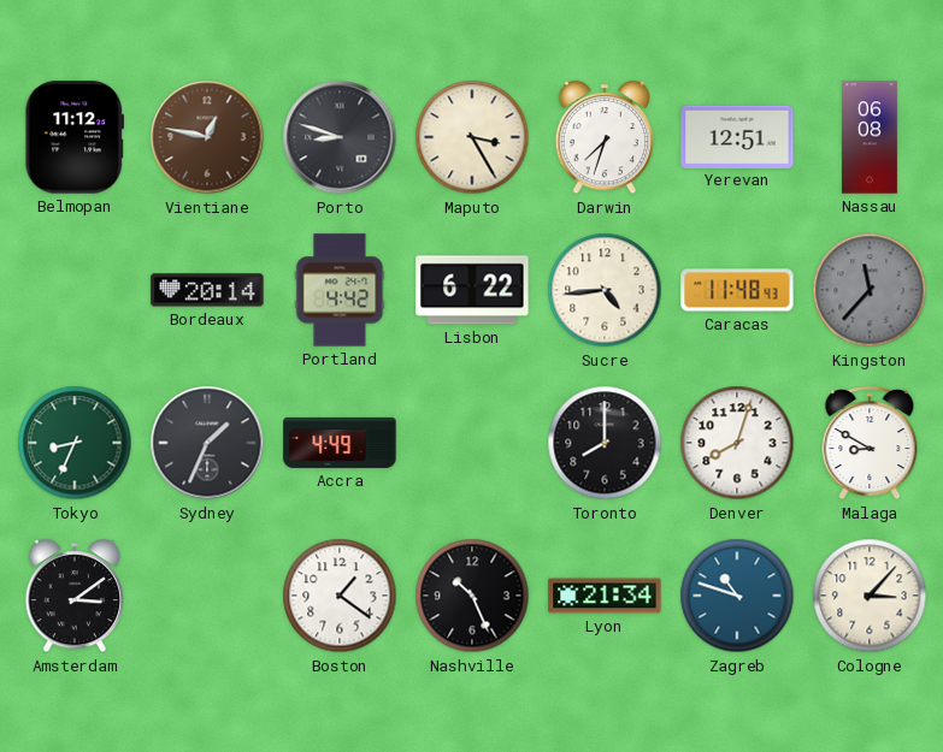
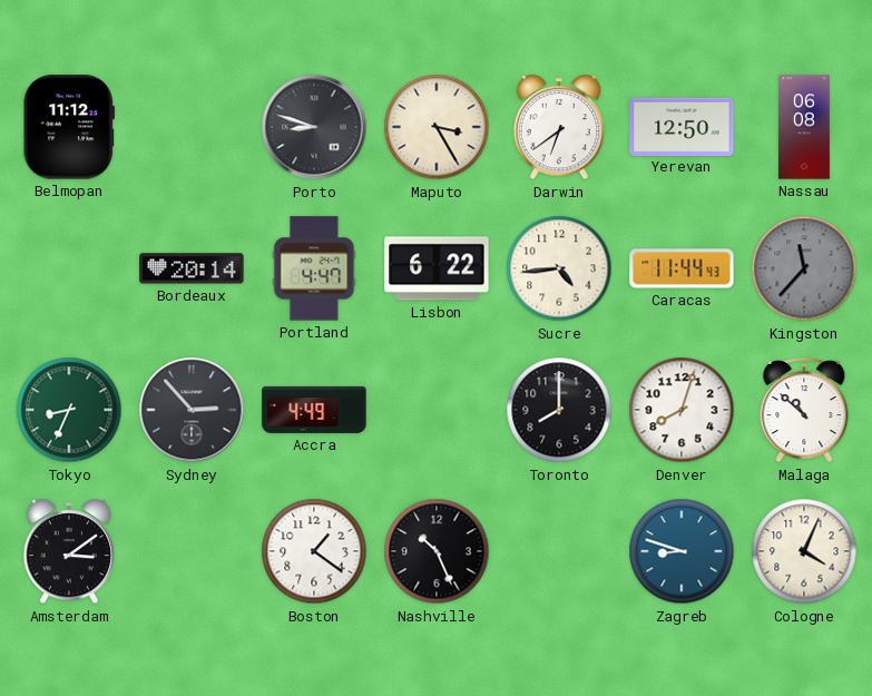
Vientiane: 12:47 -> none
Darwin: 7:33 -> 6:39
Yerevan: 12:51 -> 12:50
Portland: 4:42 -> 4:47
Caracas: 11:48 -> 11:44
Sydney: 1:34 -> 2:53
Malaga: 8:50 -> 10:52
Lyon: 21:34 -> none
Zagreb: 10:48 -> 8:48
Cologne: 3:07 -> 4:04
